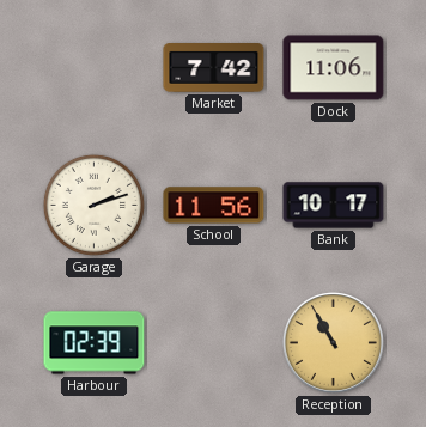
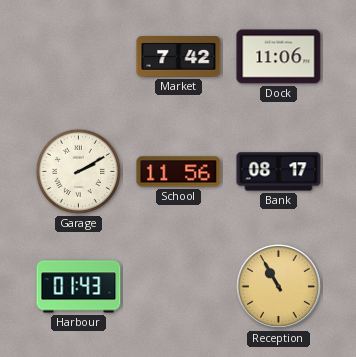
Garage: 2:12 -> 2:10
Bank: 10:17 -> 08:17
Harbour: 02:39 -> 01:43
